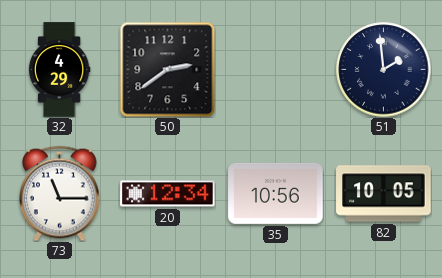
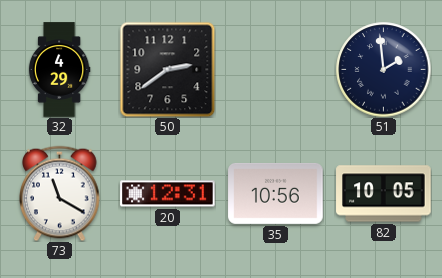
73: 11:15 -> 11:20
20: 12:34 -> 12:31
